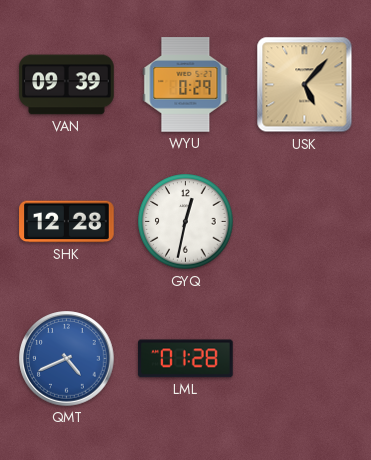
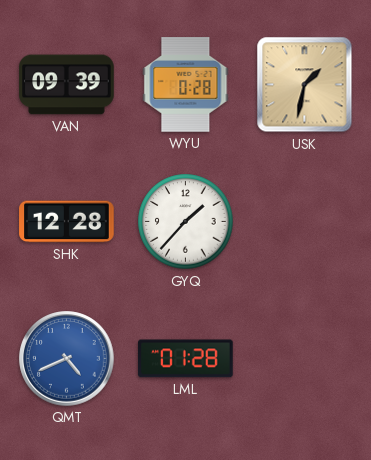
WYU: 0:29 -> 0:28
USK: 5:07 -> 1:32
GYQ: 12:32 -> 1:37
